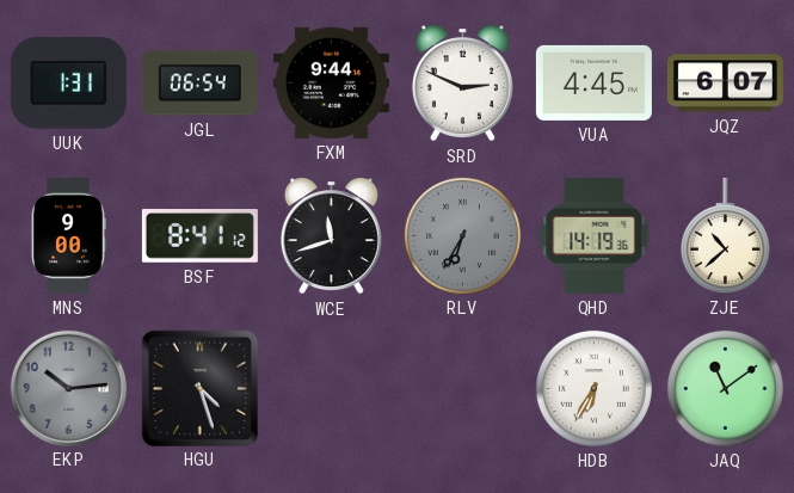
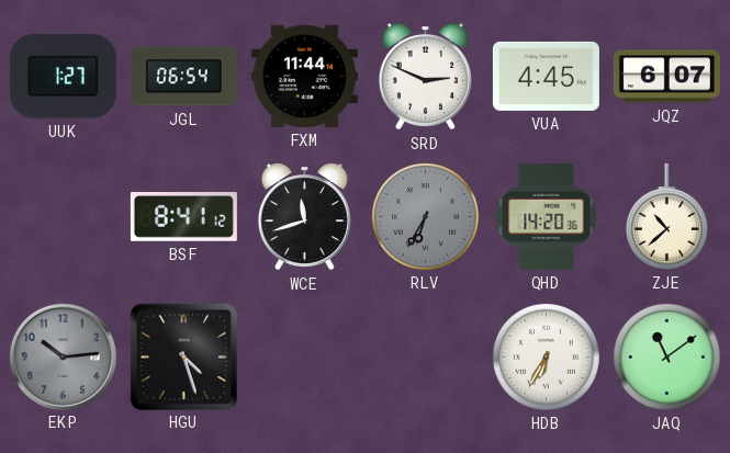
UUK: 1:31 -> 1:27
FXM: 9:44 -> 11:44
MNS: 9:00 -> none
QHD: 14:19 -> 14:20
